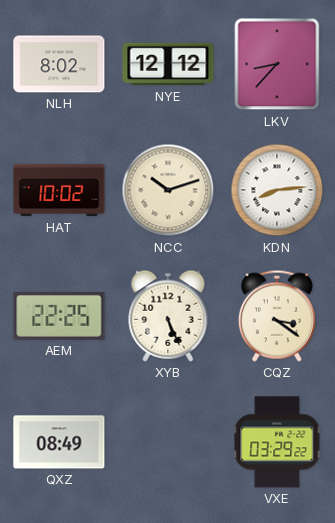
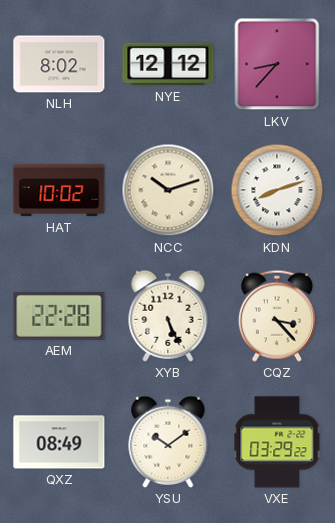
KDN: 8:14 -> 8:12
AEM: 22:25 -> 22:28
CQZ: 3:21 -> 3:23
YSU: none -> 10:09
